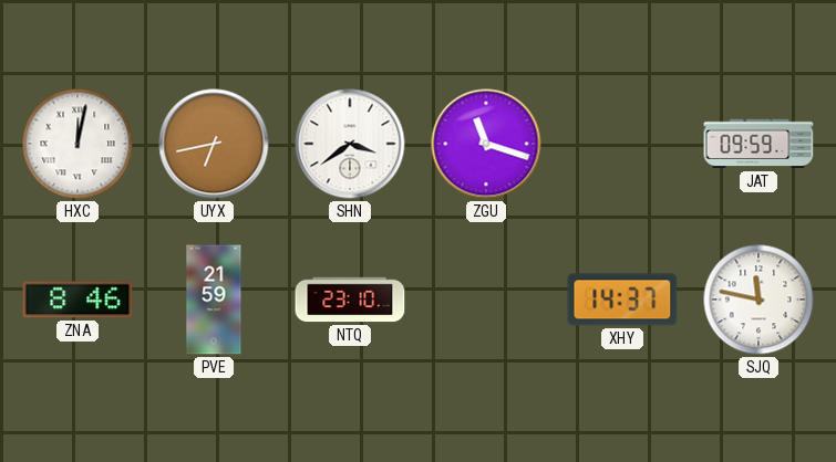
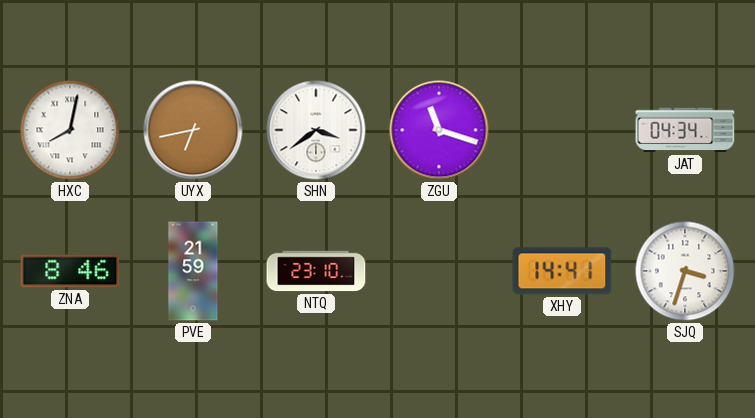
HXC: 12:02 -> 8:02
JAT: 09:59 -> 04:34
XHY: 14:37 -> 14:41
SJQ: 11:47 -> 3:33
